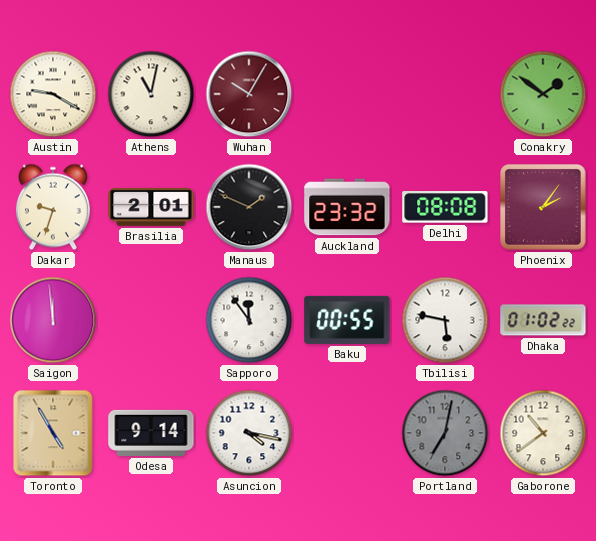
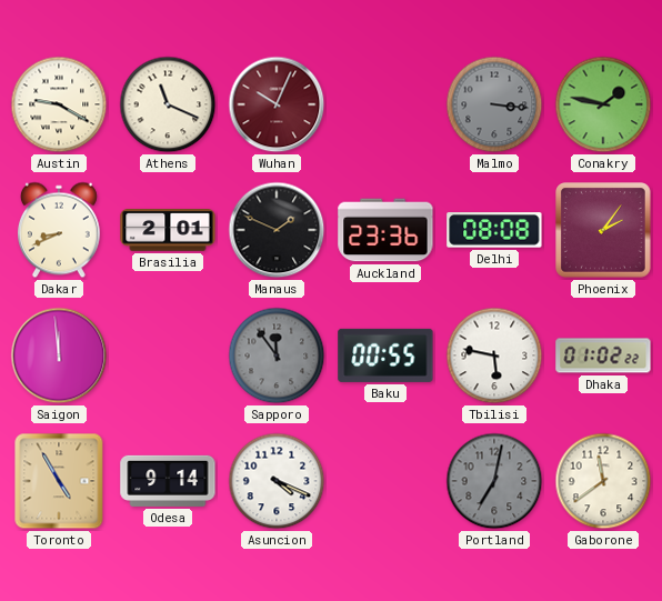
Athens: 11:02 -> 11:19
Wuhan: 10:05 -> 10:04
Malmo: none -> 3:16
Conakry: 1:51 -> 1:47
Dakar: 9:33 -> 8:41
Auckland: 23:32 -> 23:36
Sapporo dial: white -> grey
Asuncion: 4:17 -> 4:19
Gaborone: 10:39 -> 11:39
